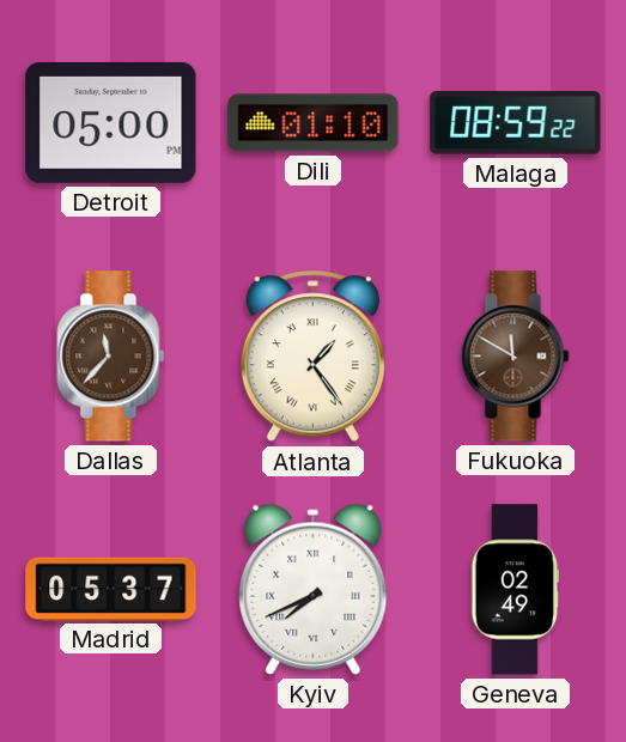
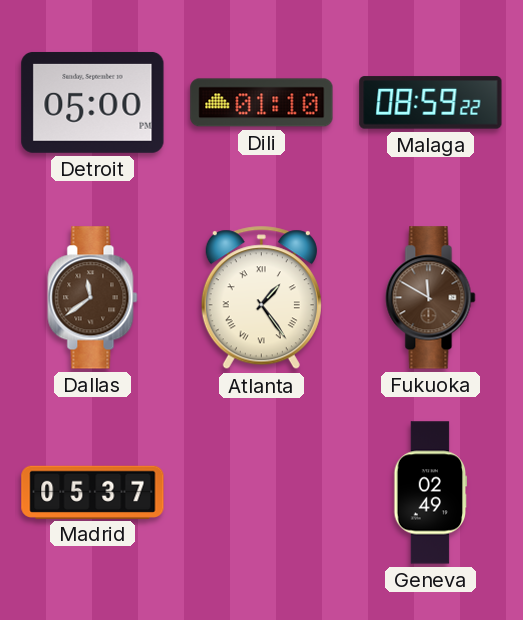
Dallas: 11:37 -> 11:39
Kyiv: 7:41 -> none
